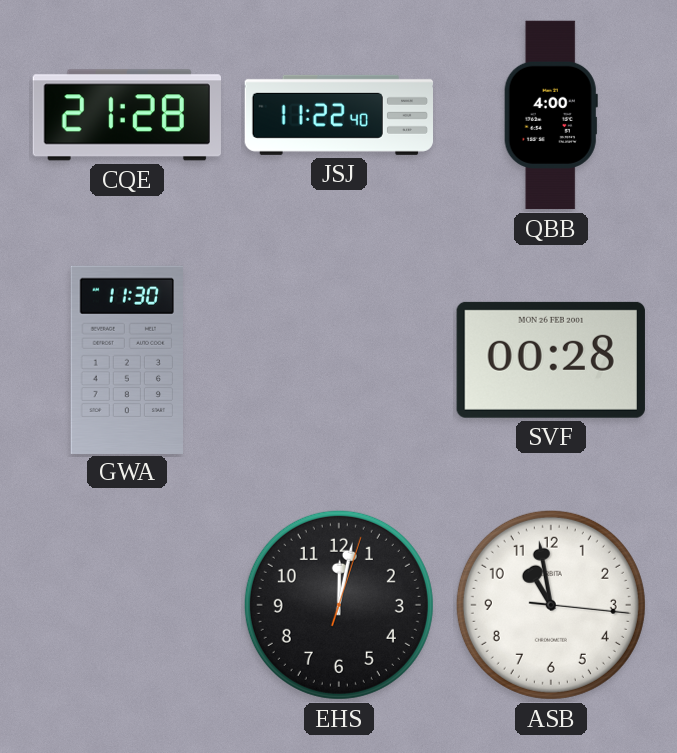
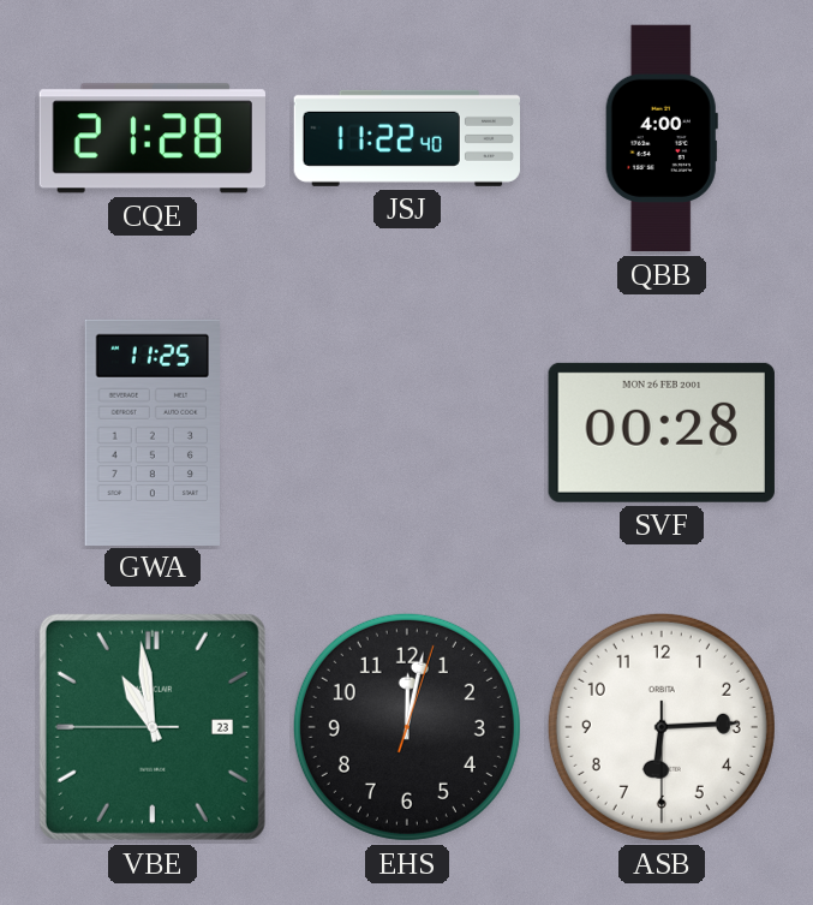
GWA: 11:30 -> 11:25
VBE: none -> 10:58
ASB: 10:58 -> 6:14
